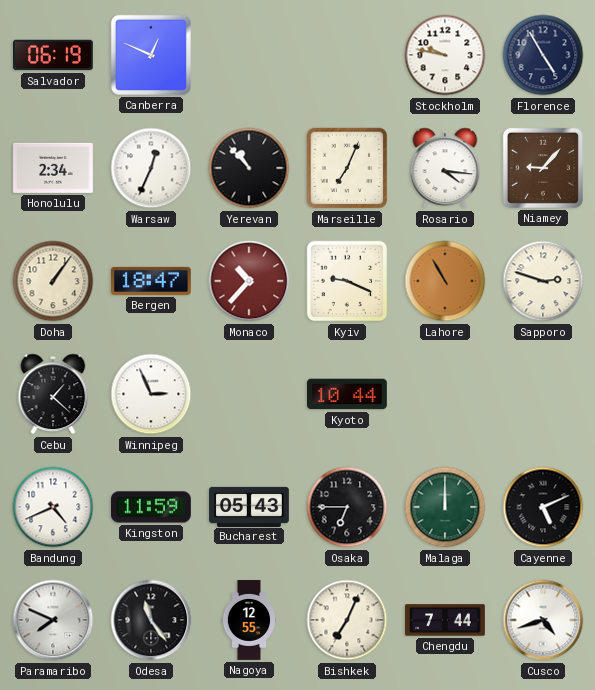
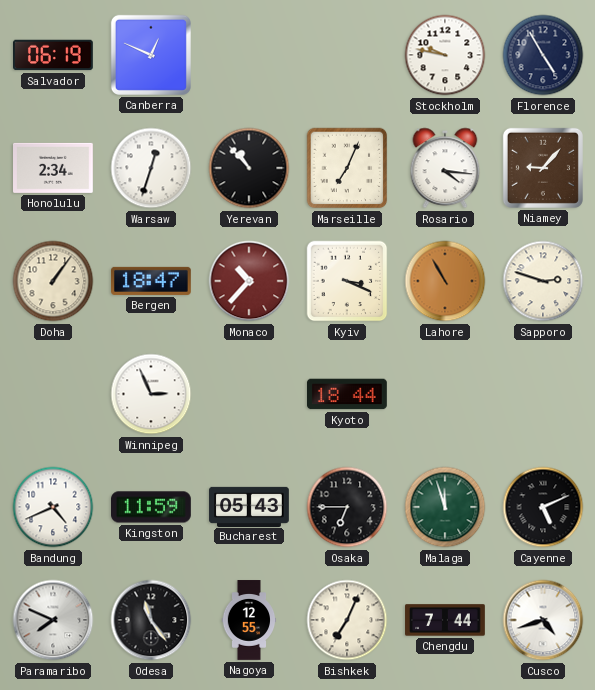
Warsaw: 12:34 -> 12:33
Kyiv: 9:19 -> 3:19
Cebu: 1:22 -> none
Kyoto: 10:44 -> 18:44
Malaga: 12:00 -> 11:57
